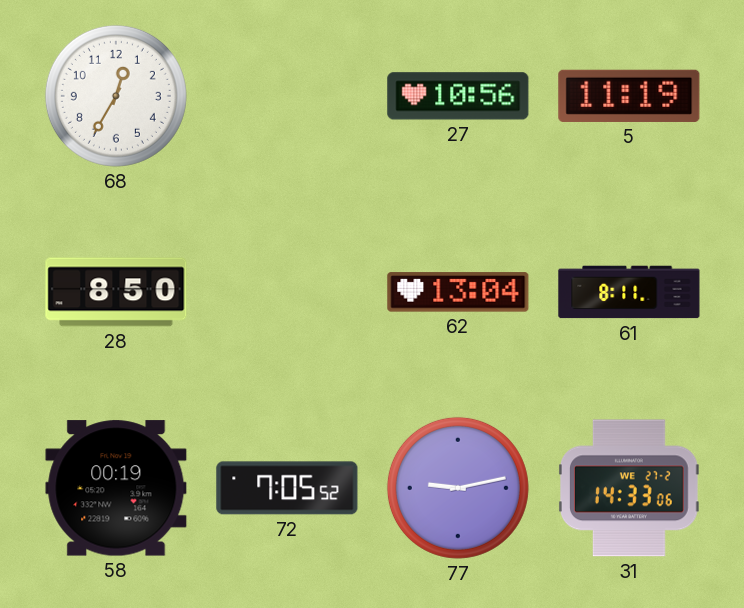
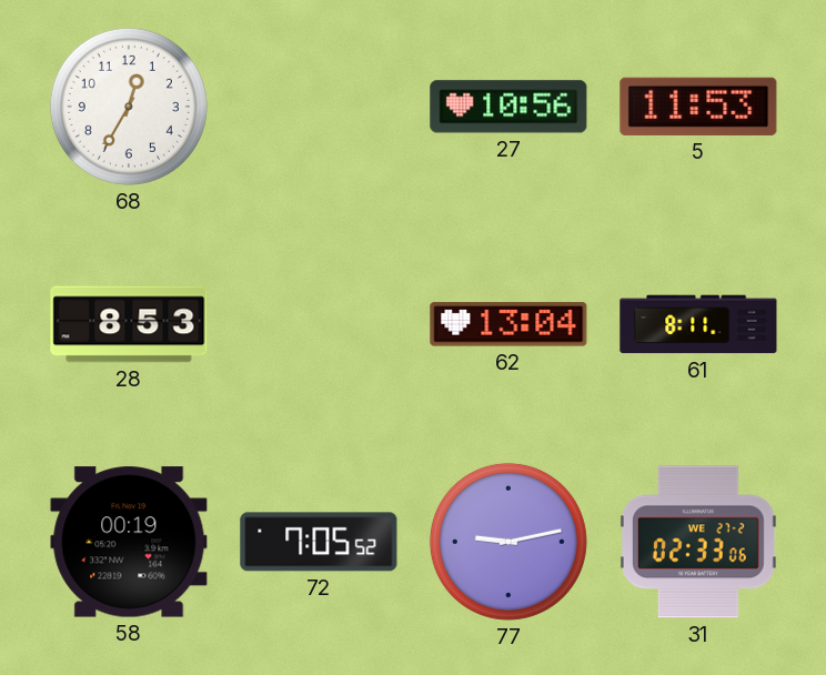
5: 11:19 -> 11:53
28: 8:50 -> 8:53
31: 14:33 -> 02:33
